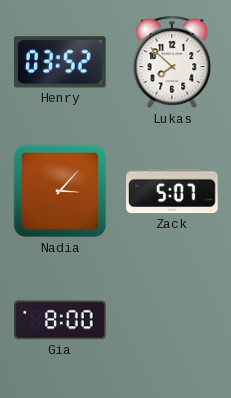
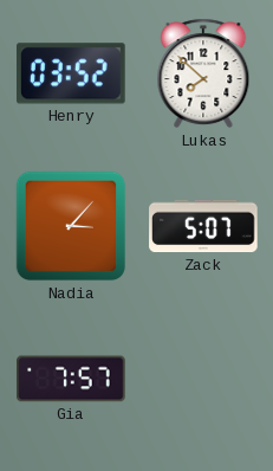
Gia: 8:00 -> 7:57
